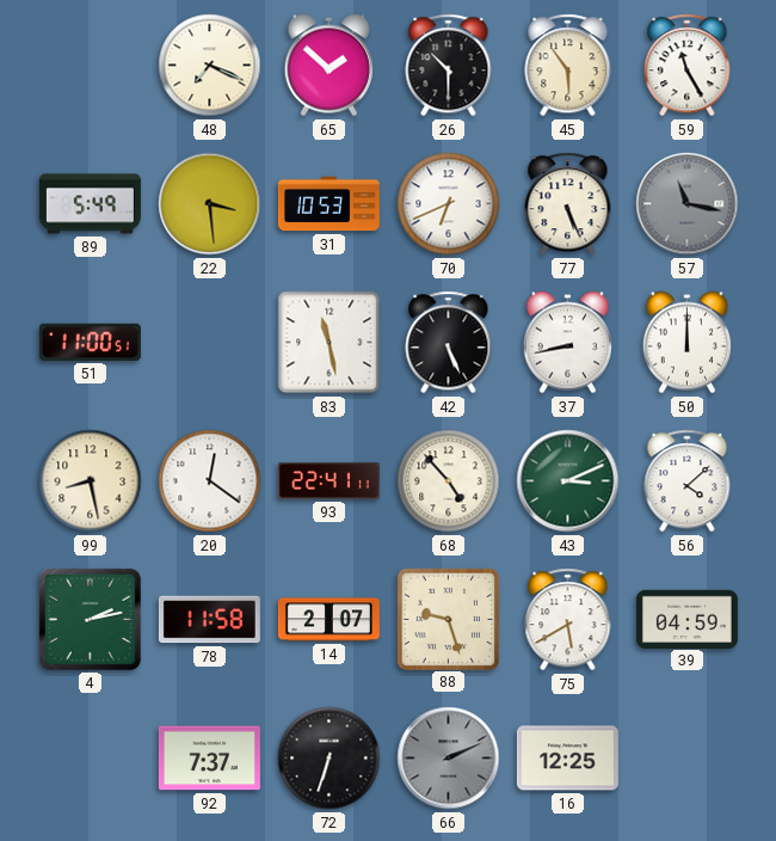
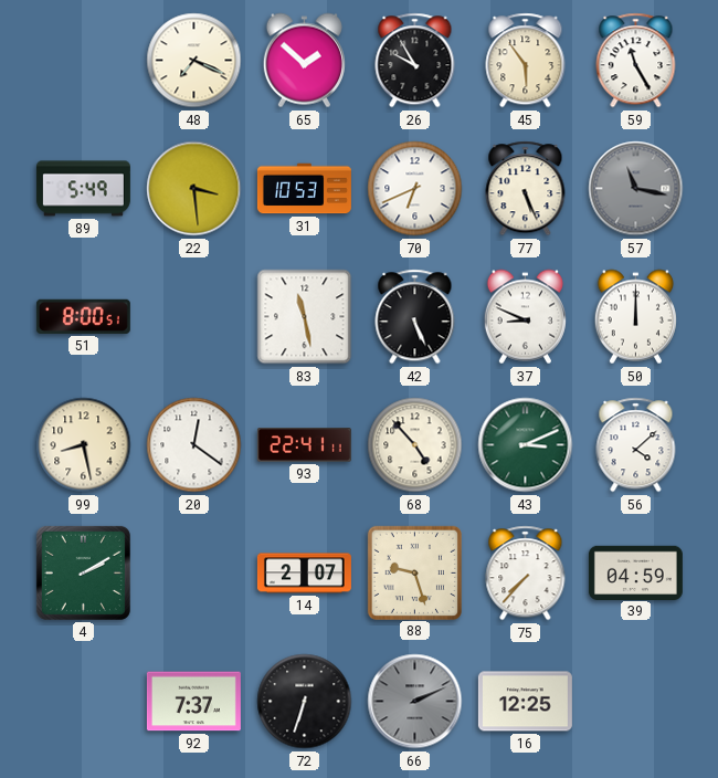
26: 10:30 -> 9:55
51: 11:00 -> 8:00
37: 8:43 -> 8:49
4: 2:13 -> 2:10
78: 11:58 -> none
75: 5:40 -> 7:37
